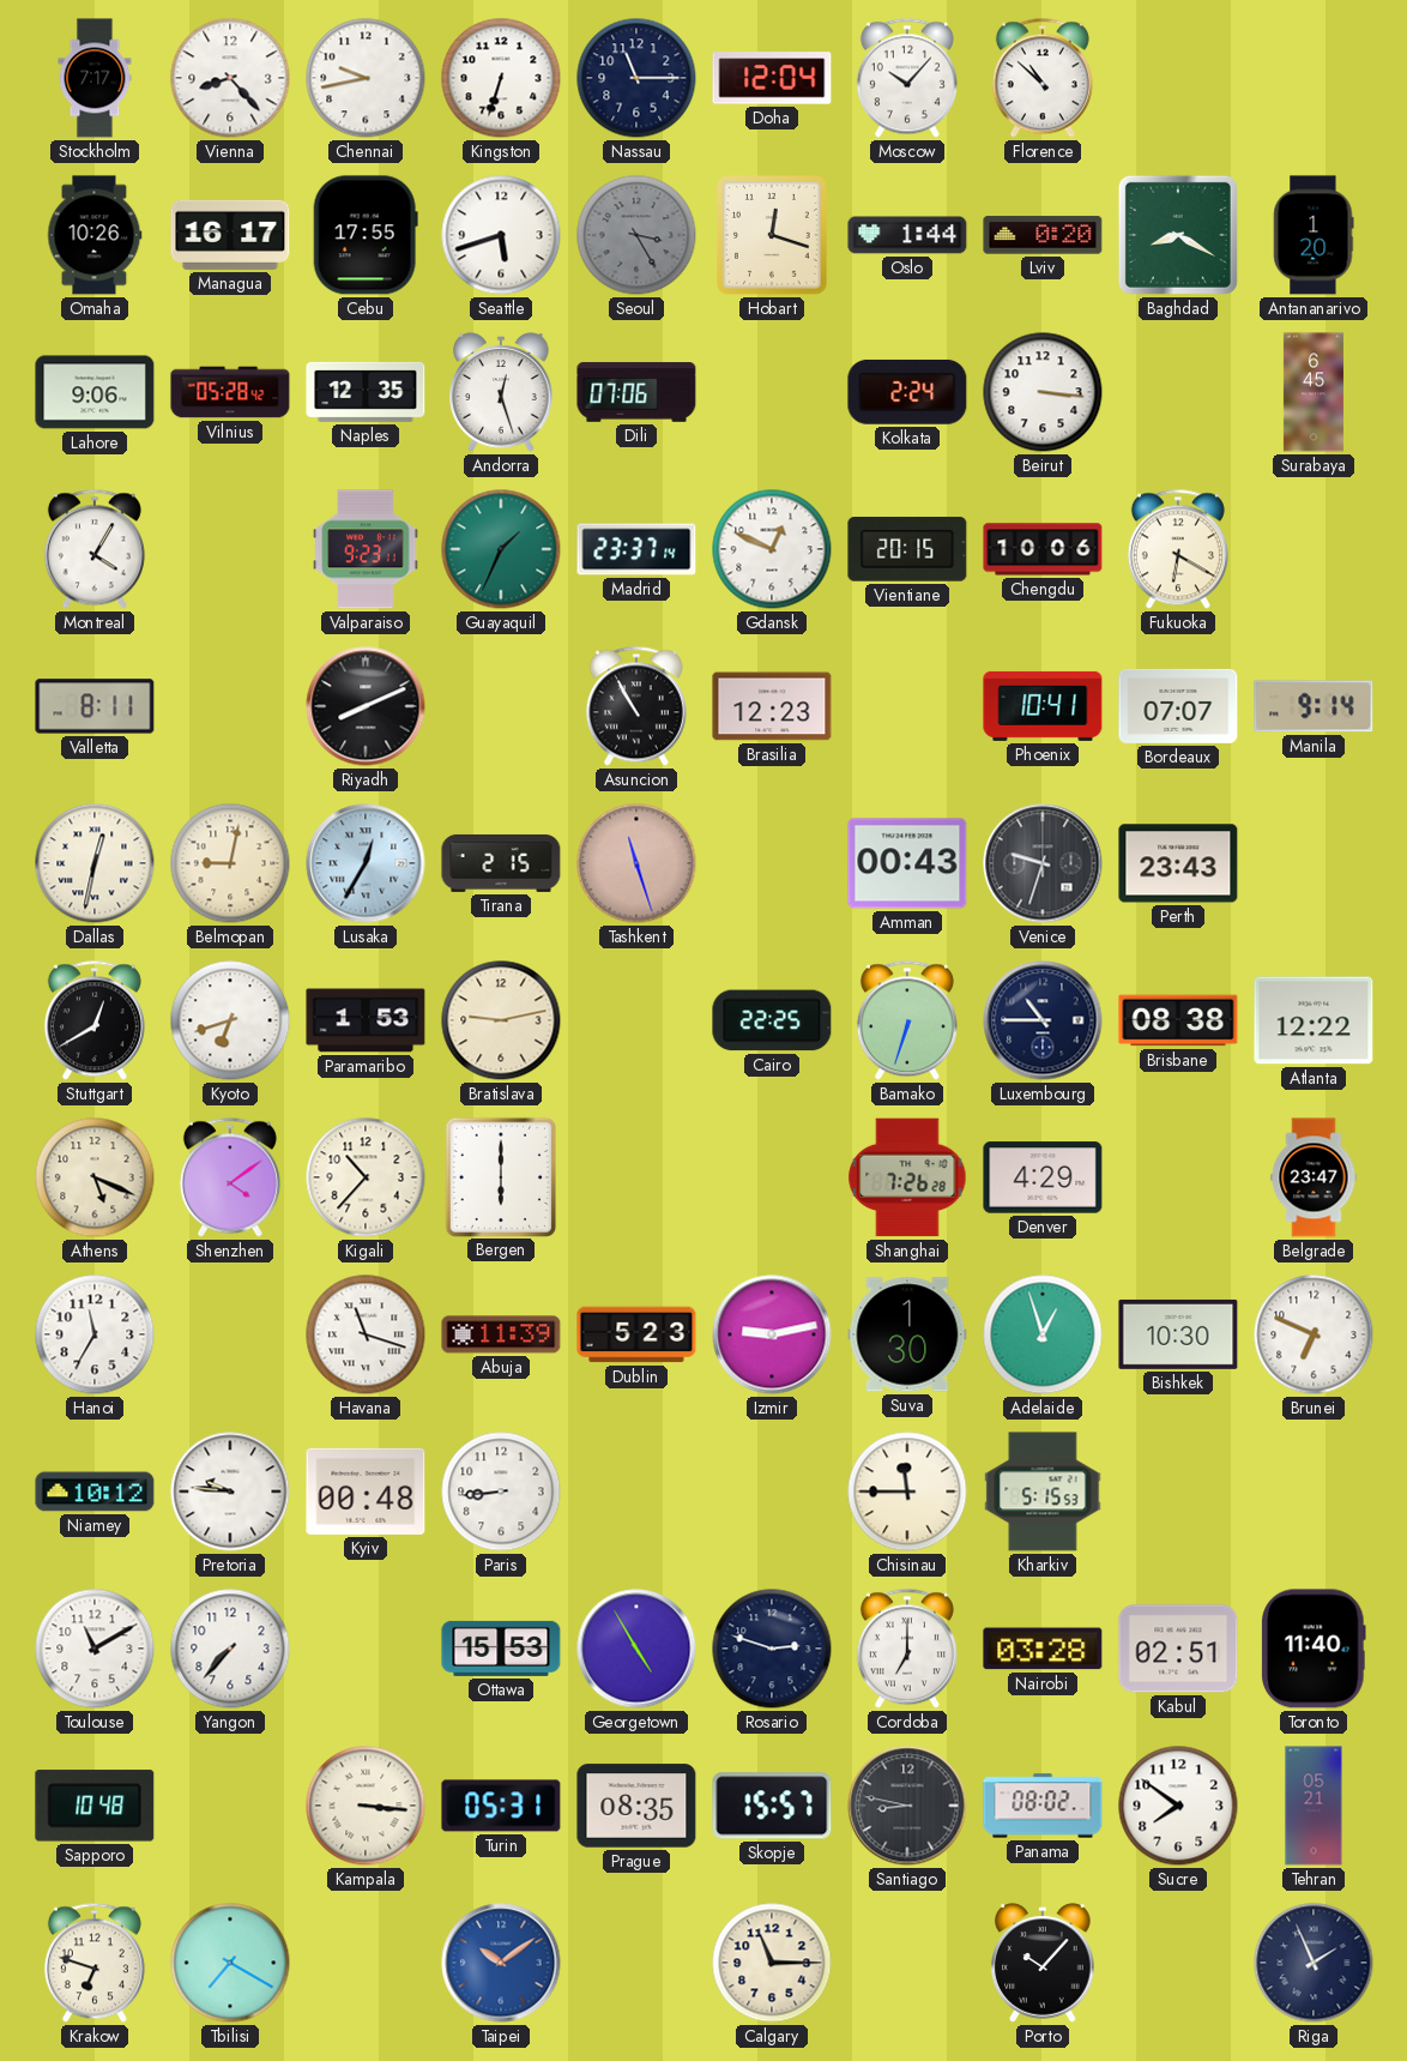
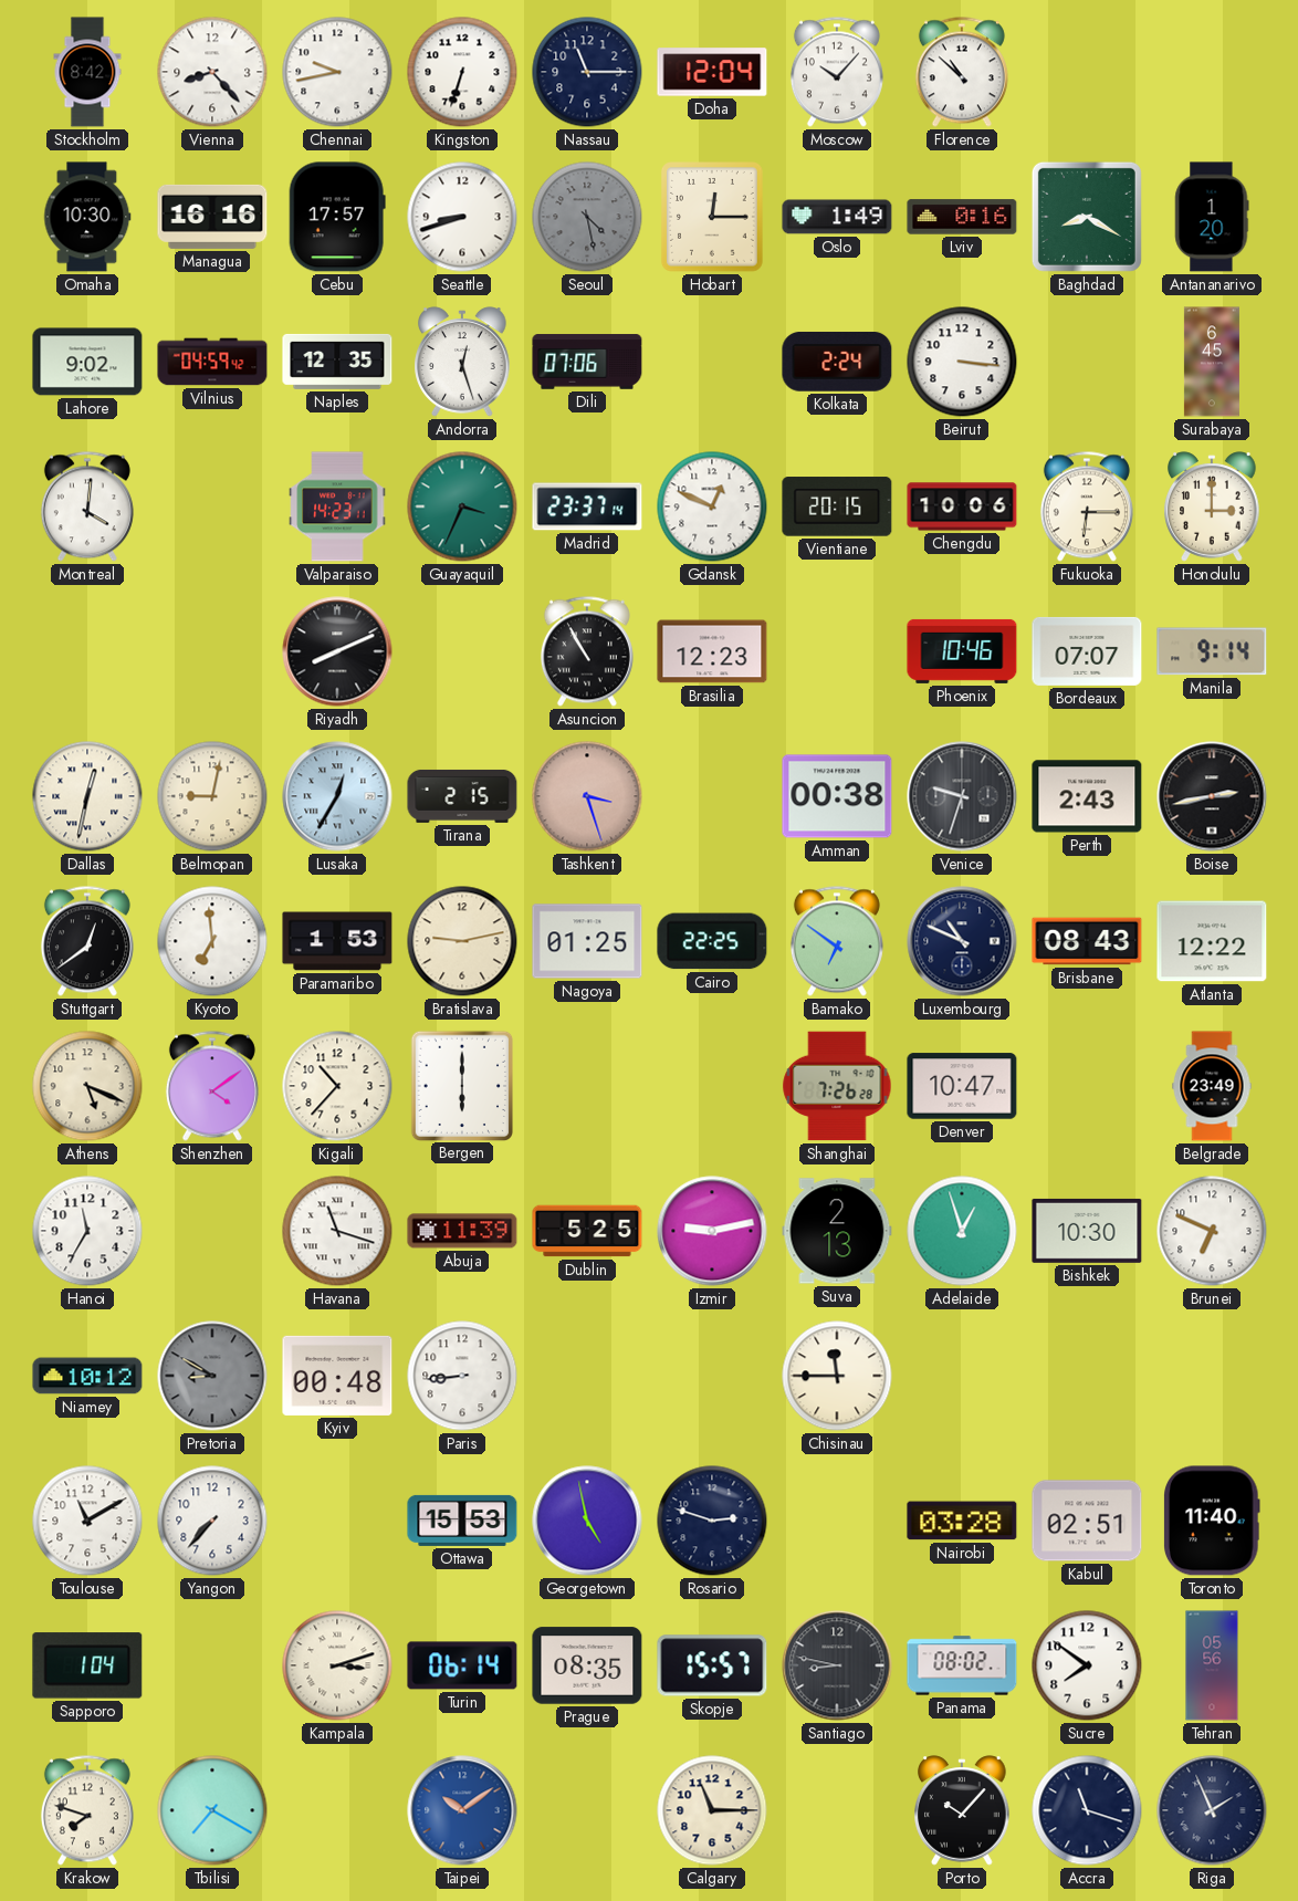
Stockholm: 7:17 -> 8:42
Omaha: 10:26 -> 10:30
Managua: 16:17 -> 16:16
Cebu: 17:55 -> 17:57
Seattle: 5:42 -> 8:42
Seoul: 3:25 -> 4:28
Hobart: 12:18 -> 12:15
Oslo: 1:44 -> 1:49
Lviv: 0:20 -> 0:16
Lahore: 9:06 -> 9:02
Vilnius: 05:28 -> 04:59
Montreal: 4:05 -> 4:01
Valparaiso: 9:23 -> 14:23
Guayaquil: 1:34 -> 3:34
Fukuoka: 6:20 -> 6:15
Honolulu: none -> 3:00
Valletta: 8:11 -> none
Phoenix: 10:41 -> 10:46
Tashkent: 11:27 -> 3:27
Amman: 00:43 -> 00:38
Perth: 23:43 -> 2:43
Boise: none -> 2:43
Stuttgart: 12:40 -> 12:39
Kyoto: 6:42 -> 6:59
Nagoya: none -> 01:25
Bamako: 6:33 -> 6:51
Luxembourg: 10:45 -> 10:49
Brisbane: 08:38 -> 08:43
Denver: 4:29 -> 10:47
Belgrade: 23:47 -> 23:49
Dublin: 5:23 -> 5:25
Suva: 1:30 -> 2:13
Pretoria: 9:46 -> 8:50
Pretoria dial: white -> grey
Kharkiv: 5:15 -> none
Georgetown: 4:55 -> 4:58
Cordoba: 7:00 -> none
Sapporo: 10:48 -> 1:04
Kampala: 3:16 -> 3:12
Turin: 05:31 -> 06:14
Tehran: 05:21 -> 05:56
Krakow: 6:48 -> 7:48
Accra: none -> 11:18
